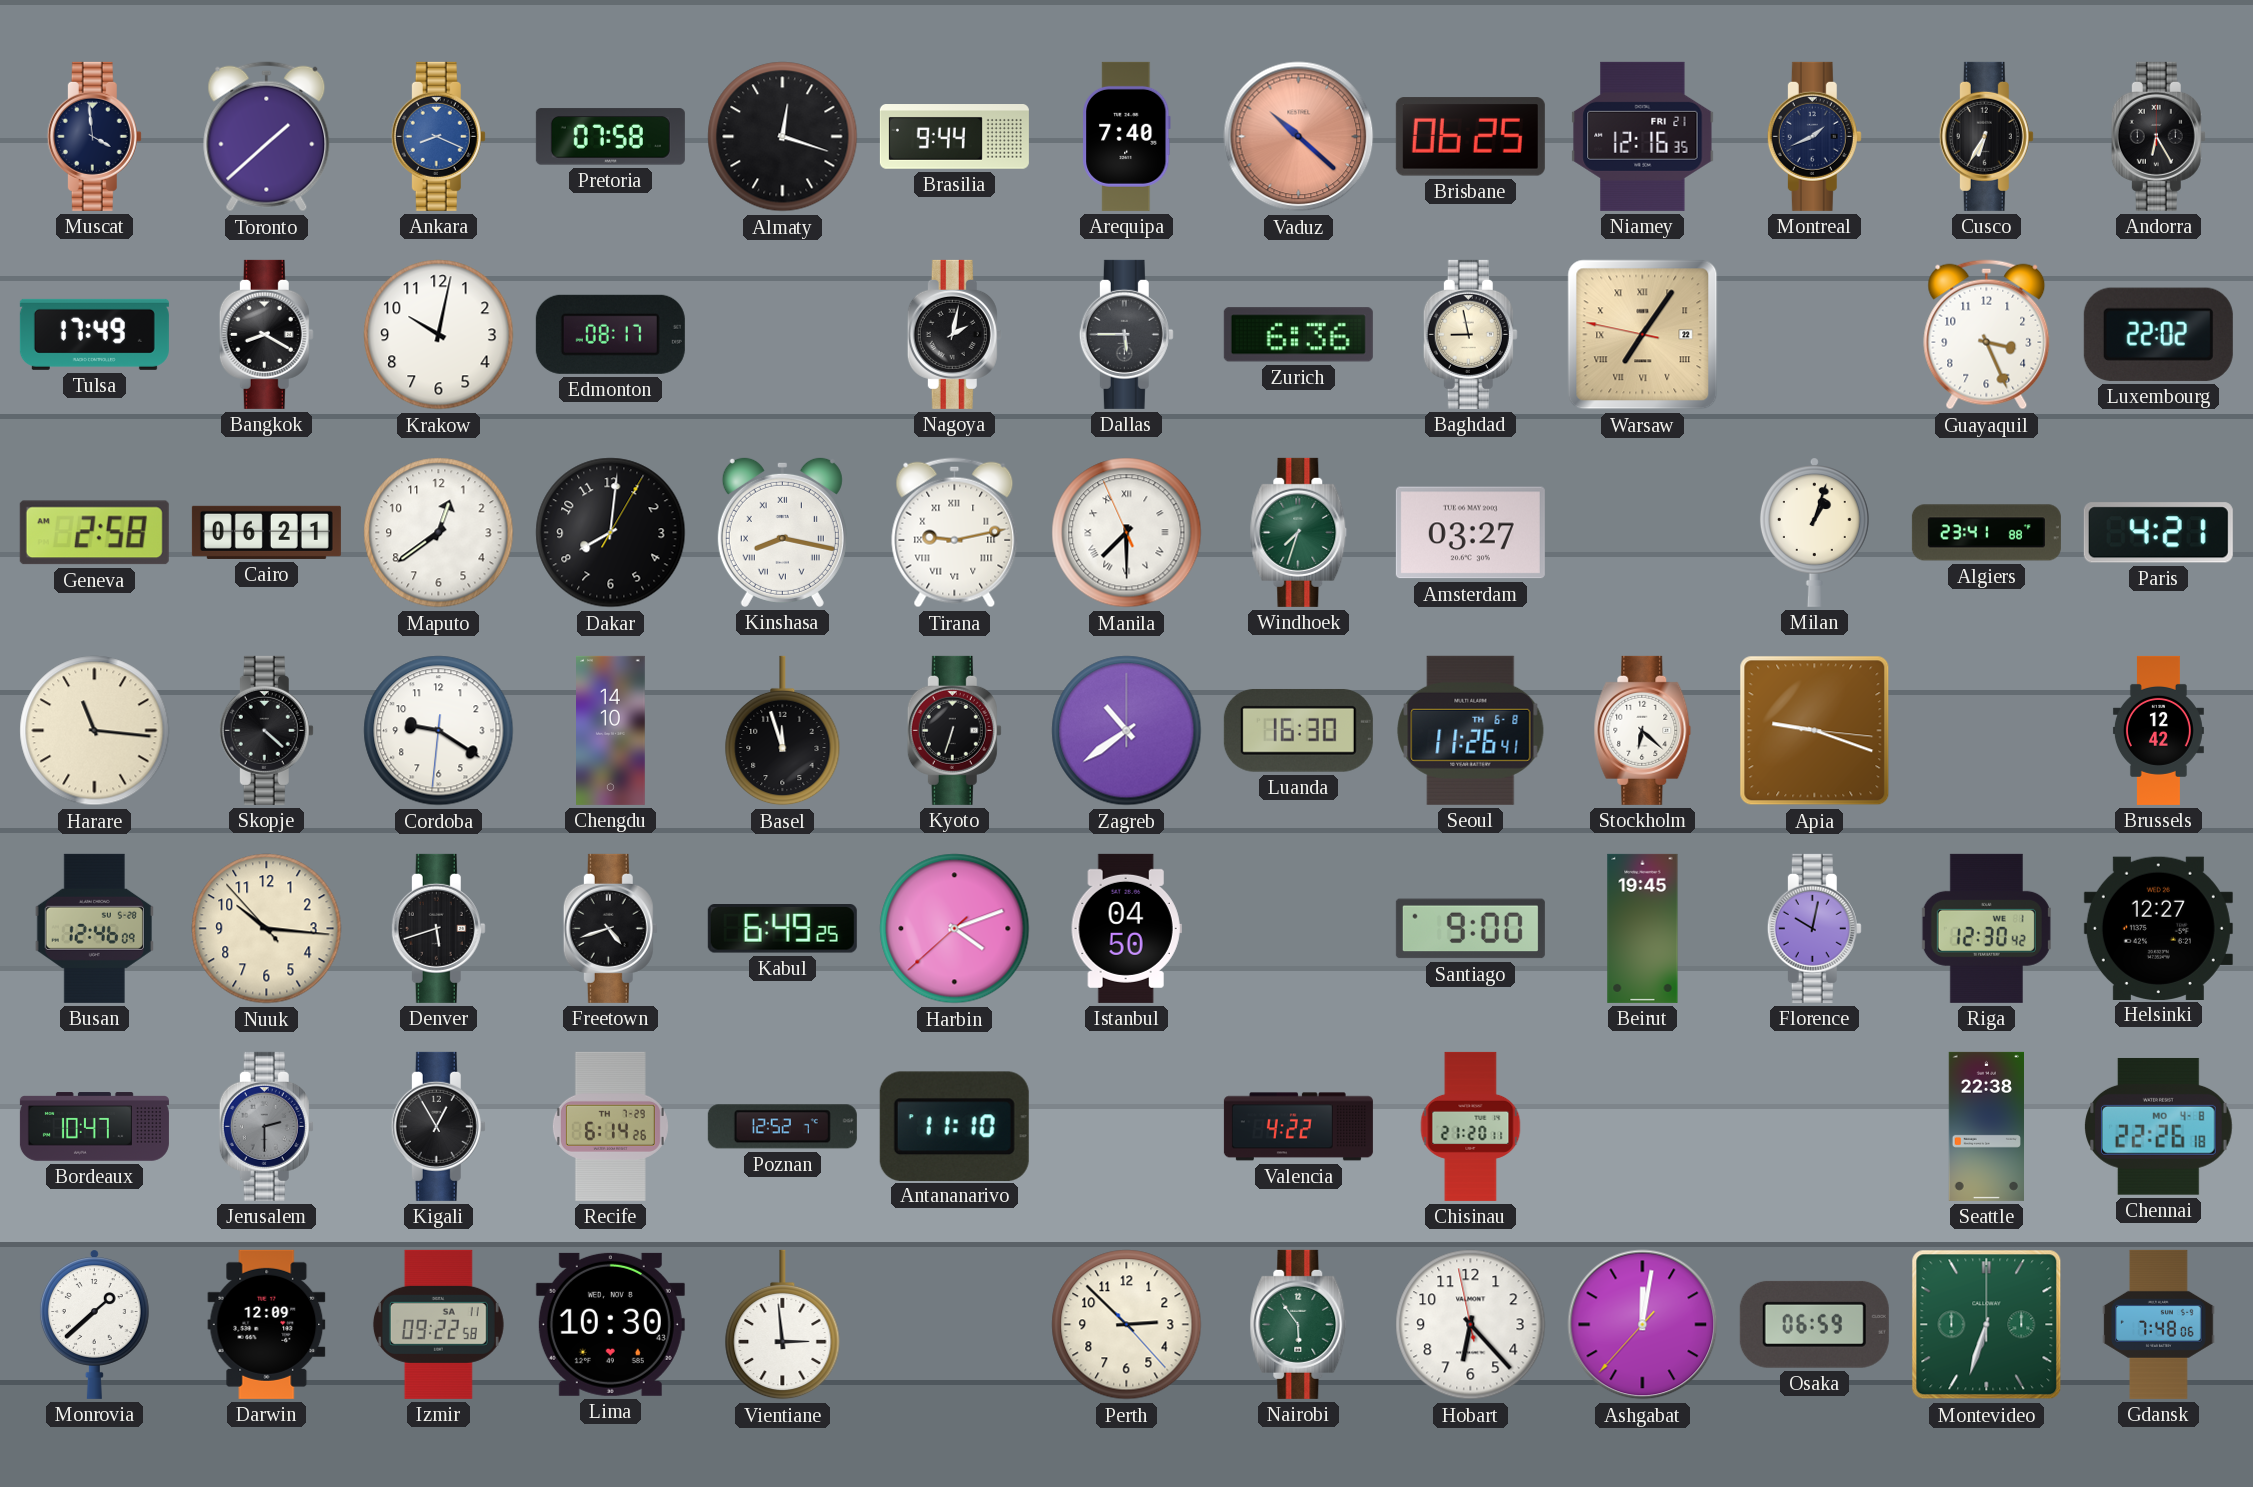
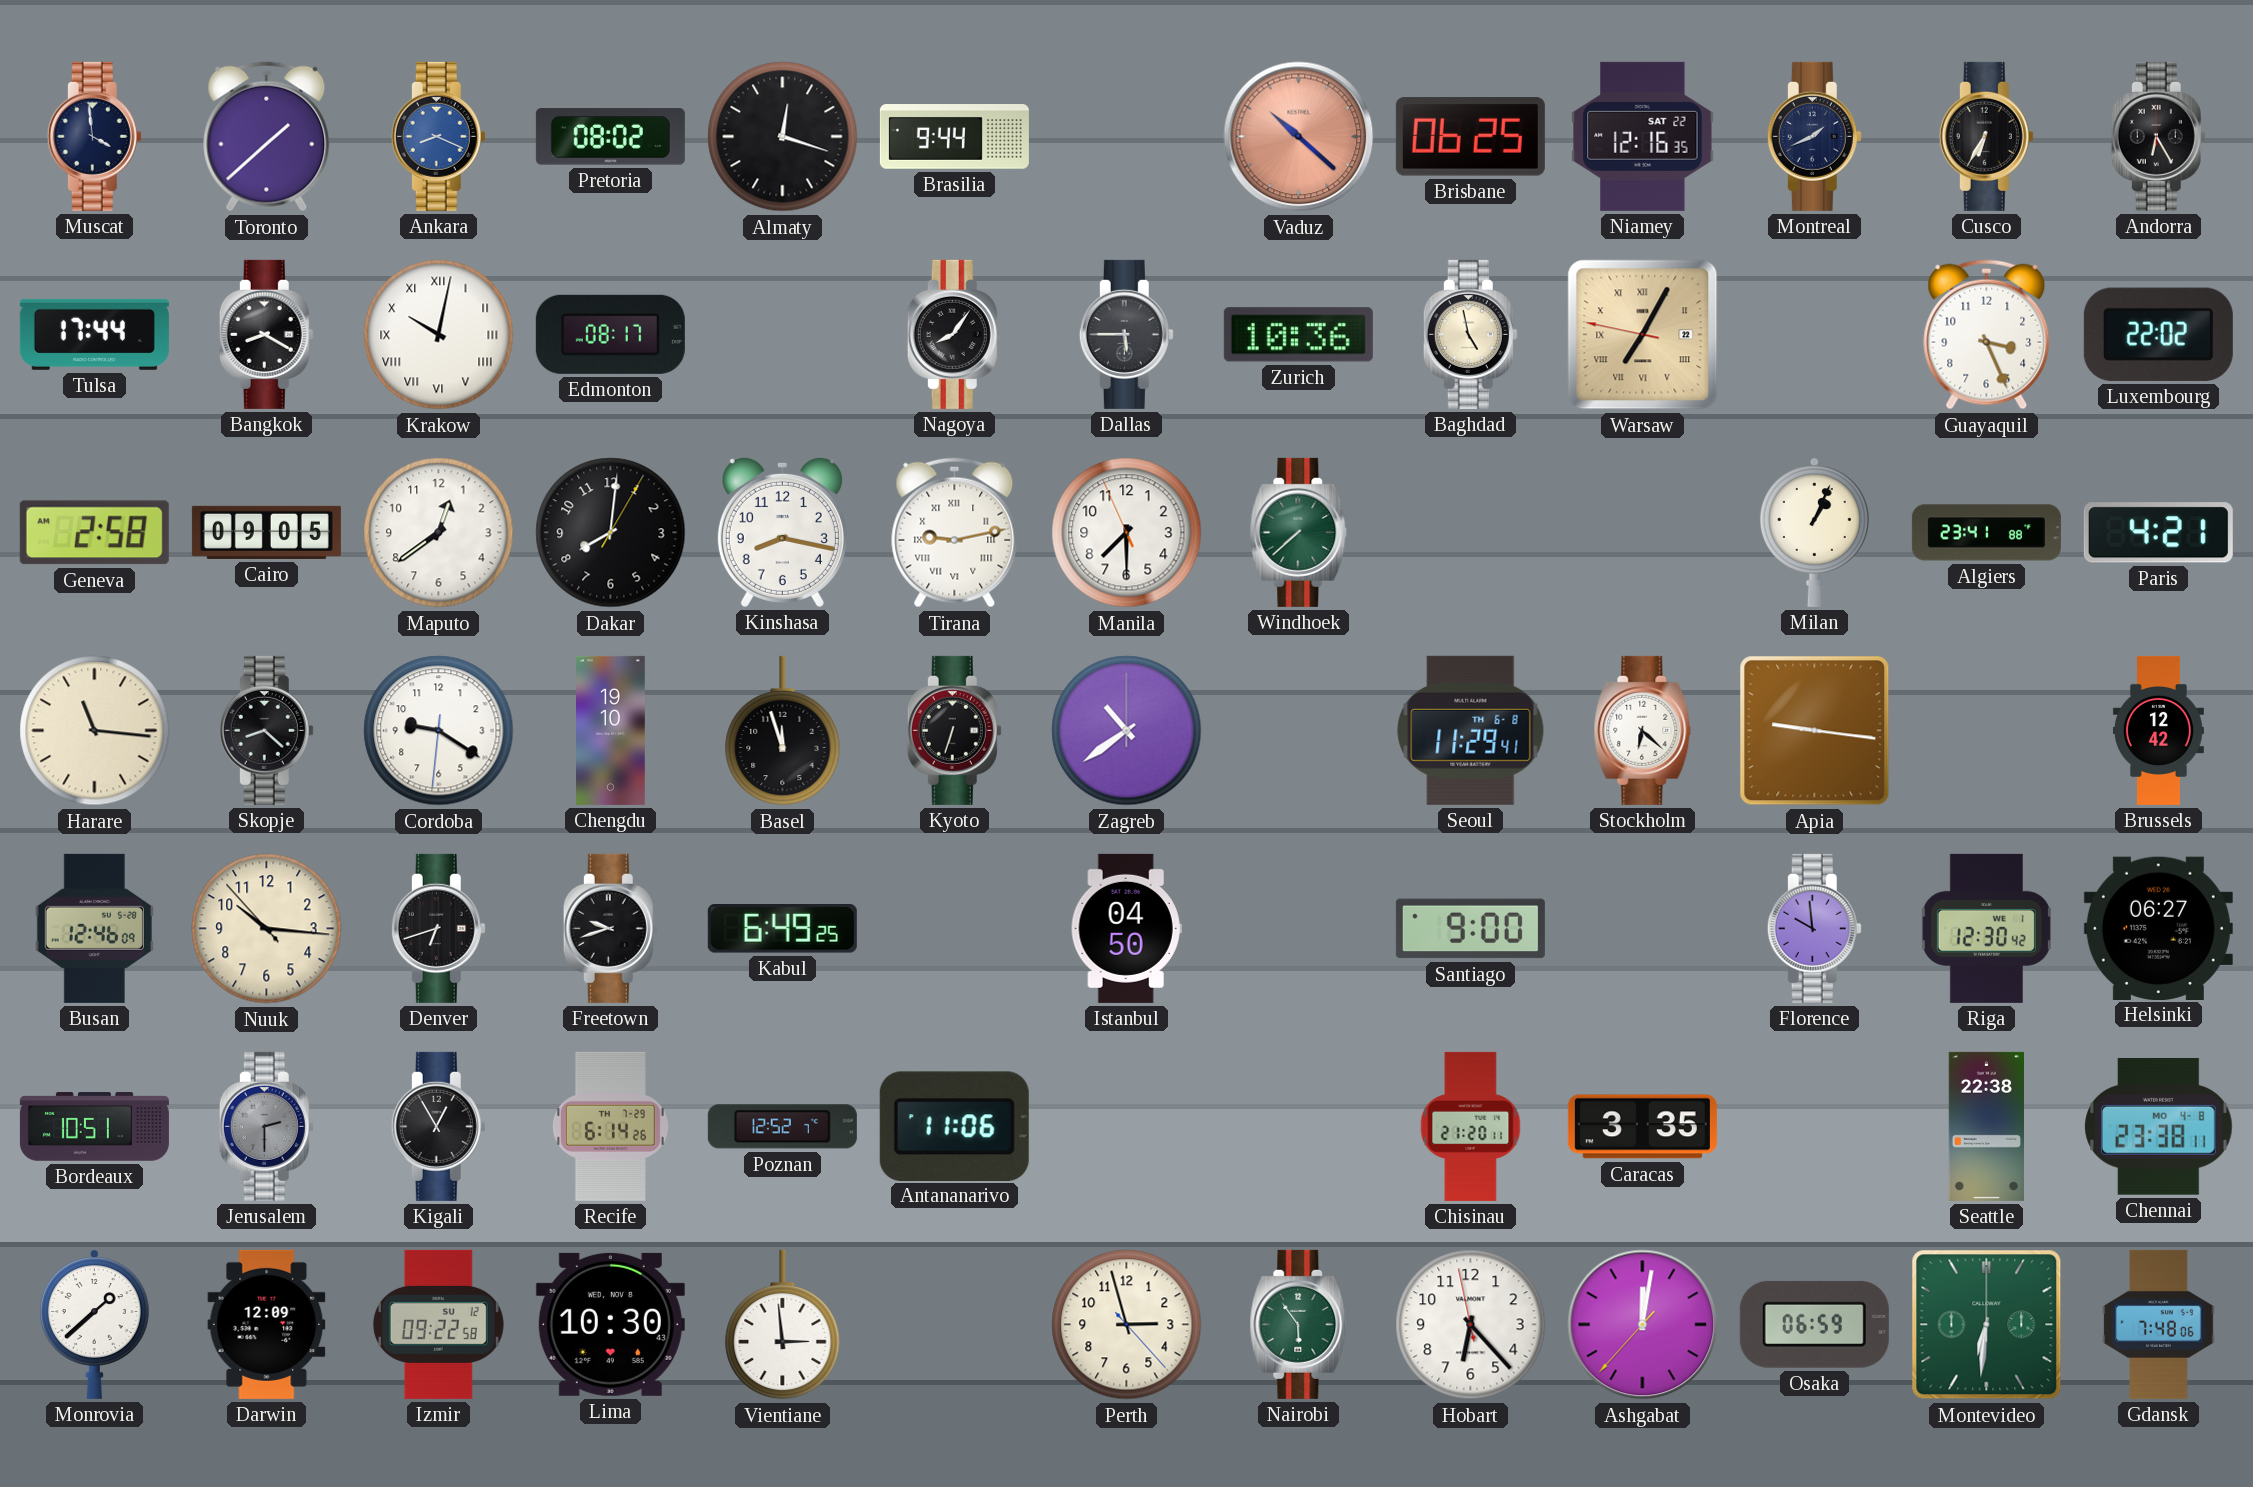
Pretoria: 07:58 -> 08:02
Arequipa: 7:40 -> none
Niamey date: FRI 21 -> SAT 22
Tulsa: 17:49 -> 17:44
Krakow numerals: Arabic -> Roman
Nagoya: 2:02 -> 8:06
Zurich: 6:36 -> 10:36
Baghdad: 8:58 -> 4:58
Warsaw: 7:05 -> 7:04
Cairo: 06:21 -> 09:05
Kinshasa numerals: Roman -> Arabic
Manila numerals: Roman -> Arabic
Windhoek: 7:33 -> 7:38
Amsterdam: 03:27 -> none
Milan: 1:03 -> 1:04
Skopje: 4:22 -> 8:22
Chengdu: 14:10 -> 19:10
Luanda: 16:30 -> none
Seoul: 11:26 -> 11:29
Apia: 9:18 -> 9:16
Denver: 5:42 -> 6:42
Freetown: 4:42 -> 9:42
Harbin: 4:11 -> none
Beirut: 19:45 -> none
Florence: 10:02 -> 9:59
Helsinki: 12:27 -> 06:27
Bordeaux: 10:47 -> 10:51
Antananarivo: 11:10 -> 11:06
Valencia: 4:22 -> none
Caracas: none -> 3:35
Chennai: 22:26 -> 23:38
Izmir date: SA 11 -> SU 12
Perth: 2:52 -> 2:57
Montevideo: 6:33 -> 6:31
